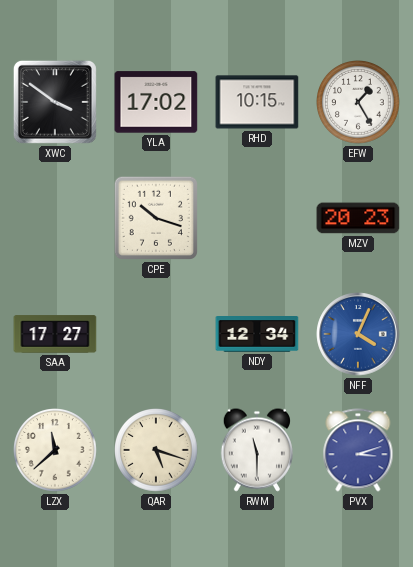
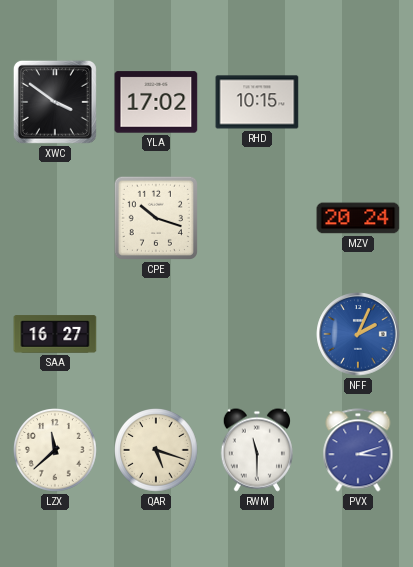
EFW: 1:25 -> none
MZV: 20:23 -> 20:24
SAA: 17:27 -> 16:27
NDY: 12:34 -> none
NFF: 4:04 -> 2:04
